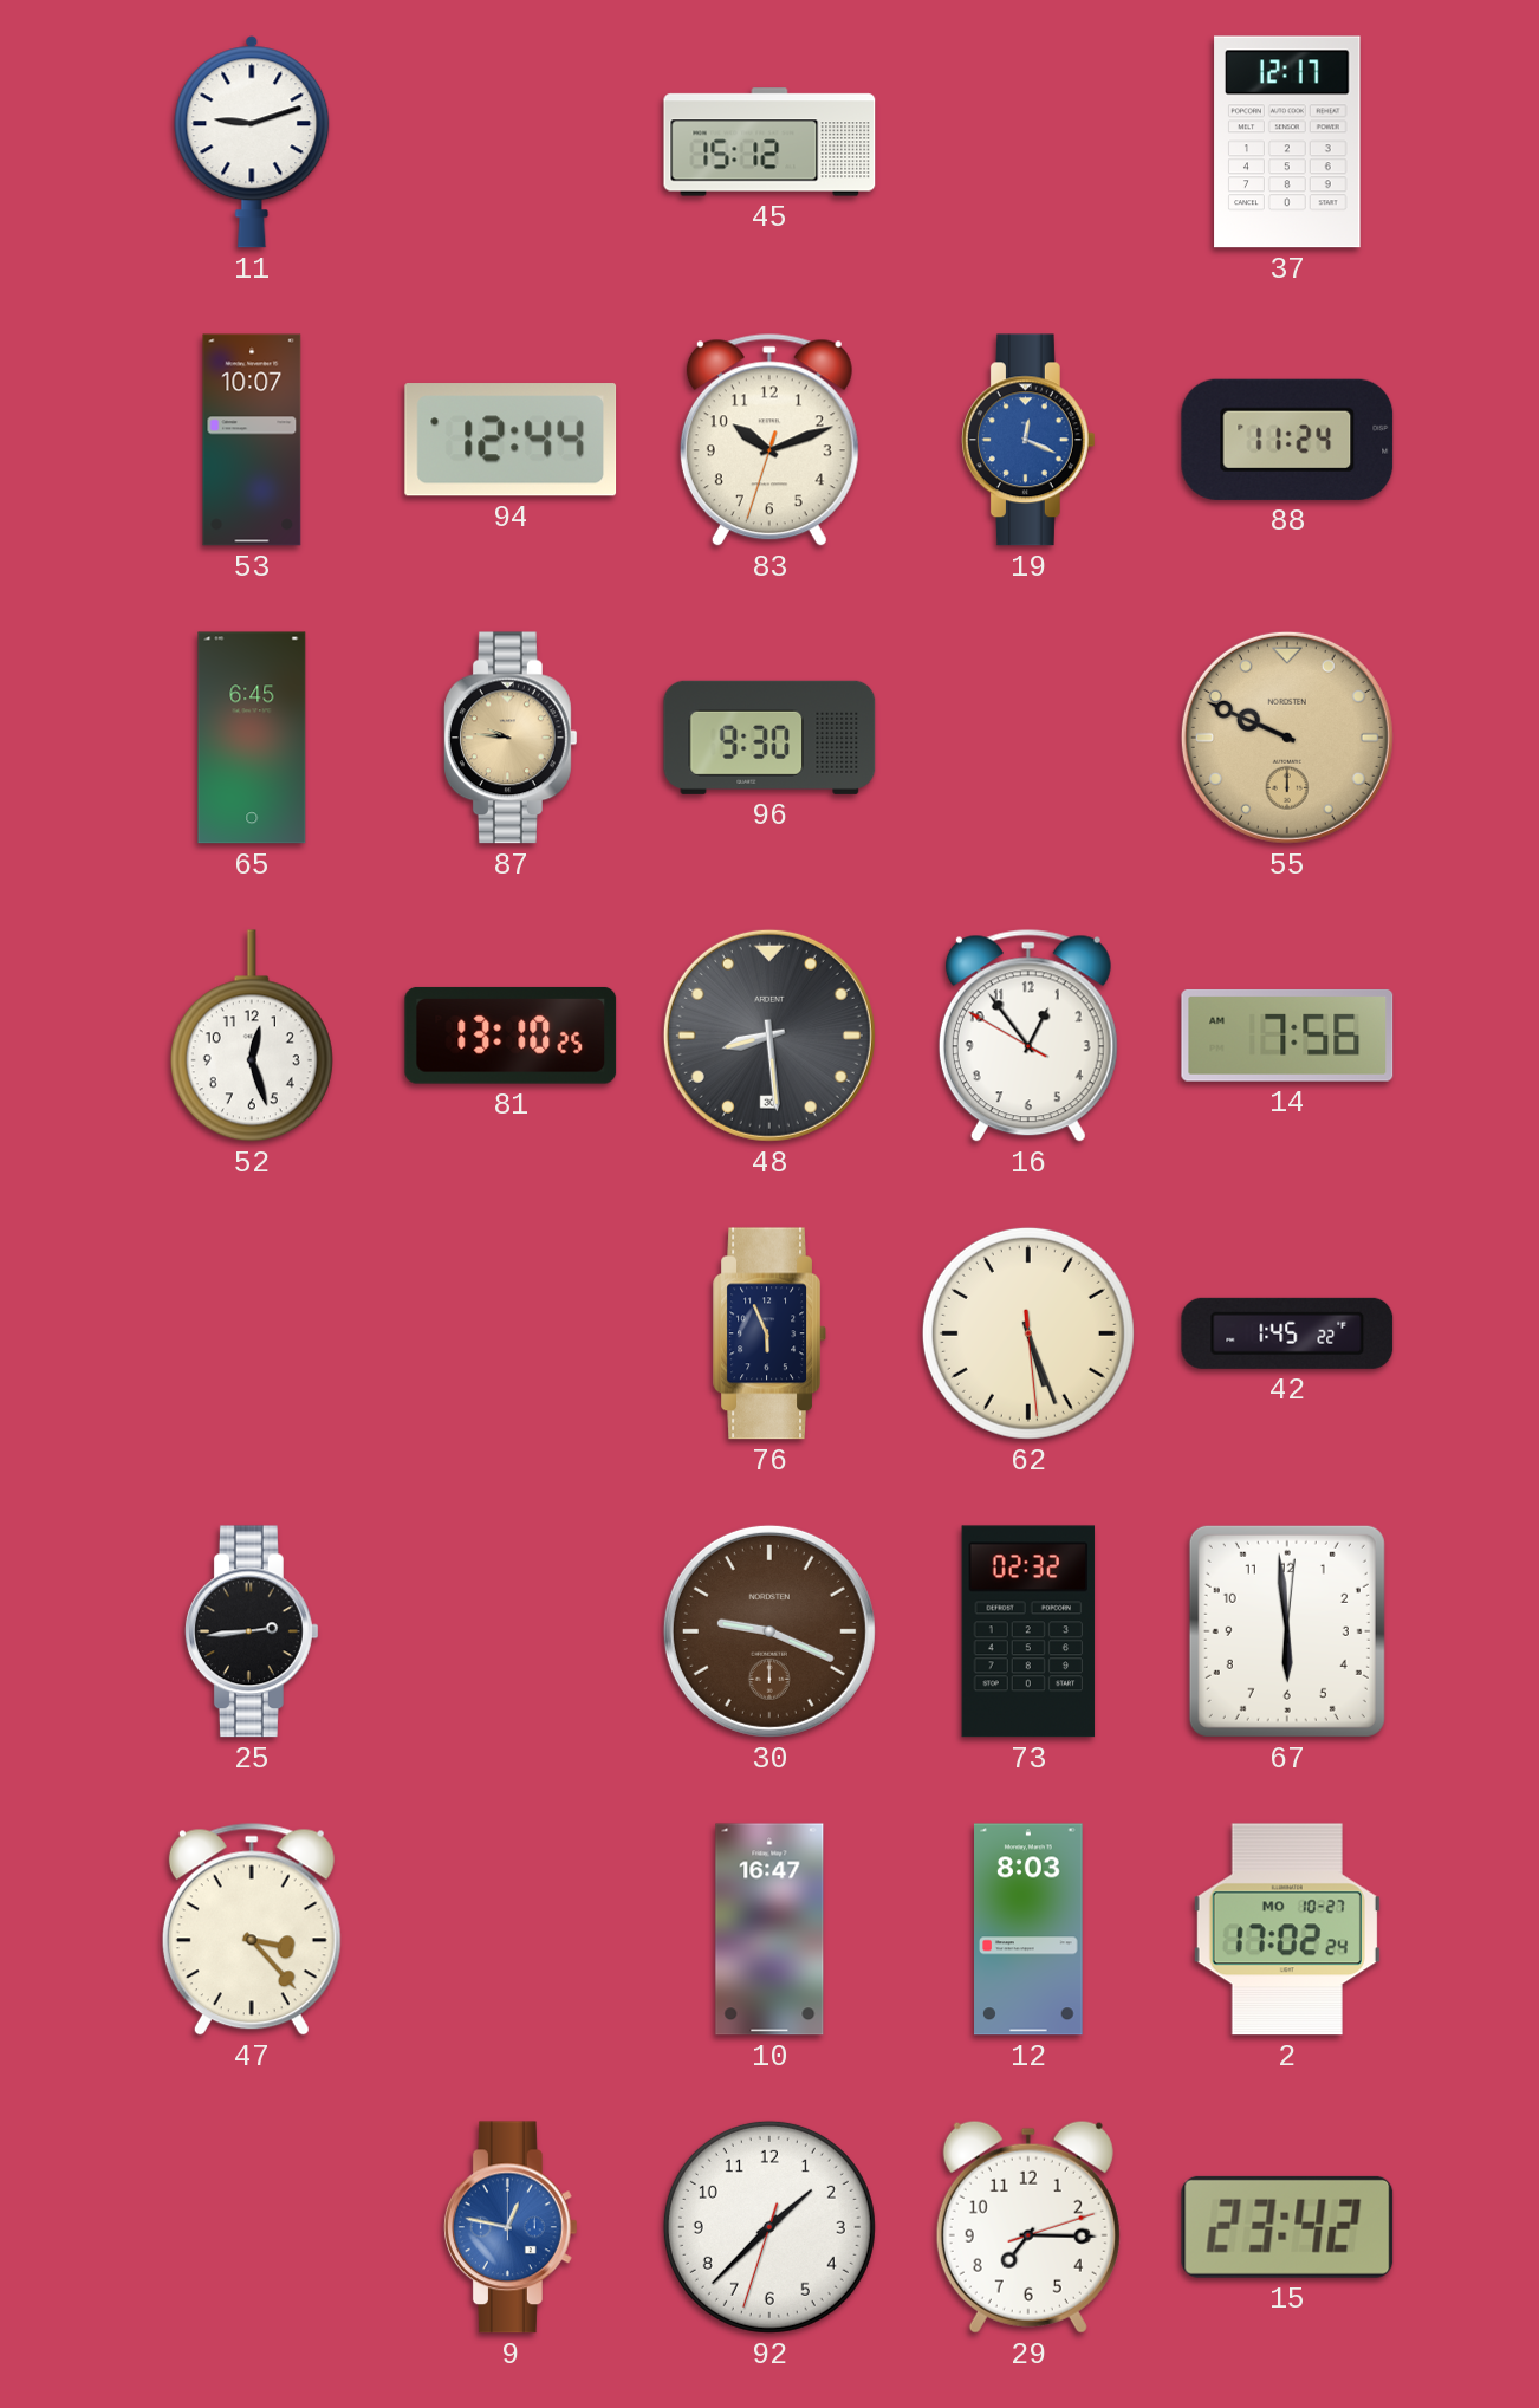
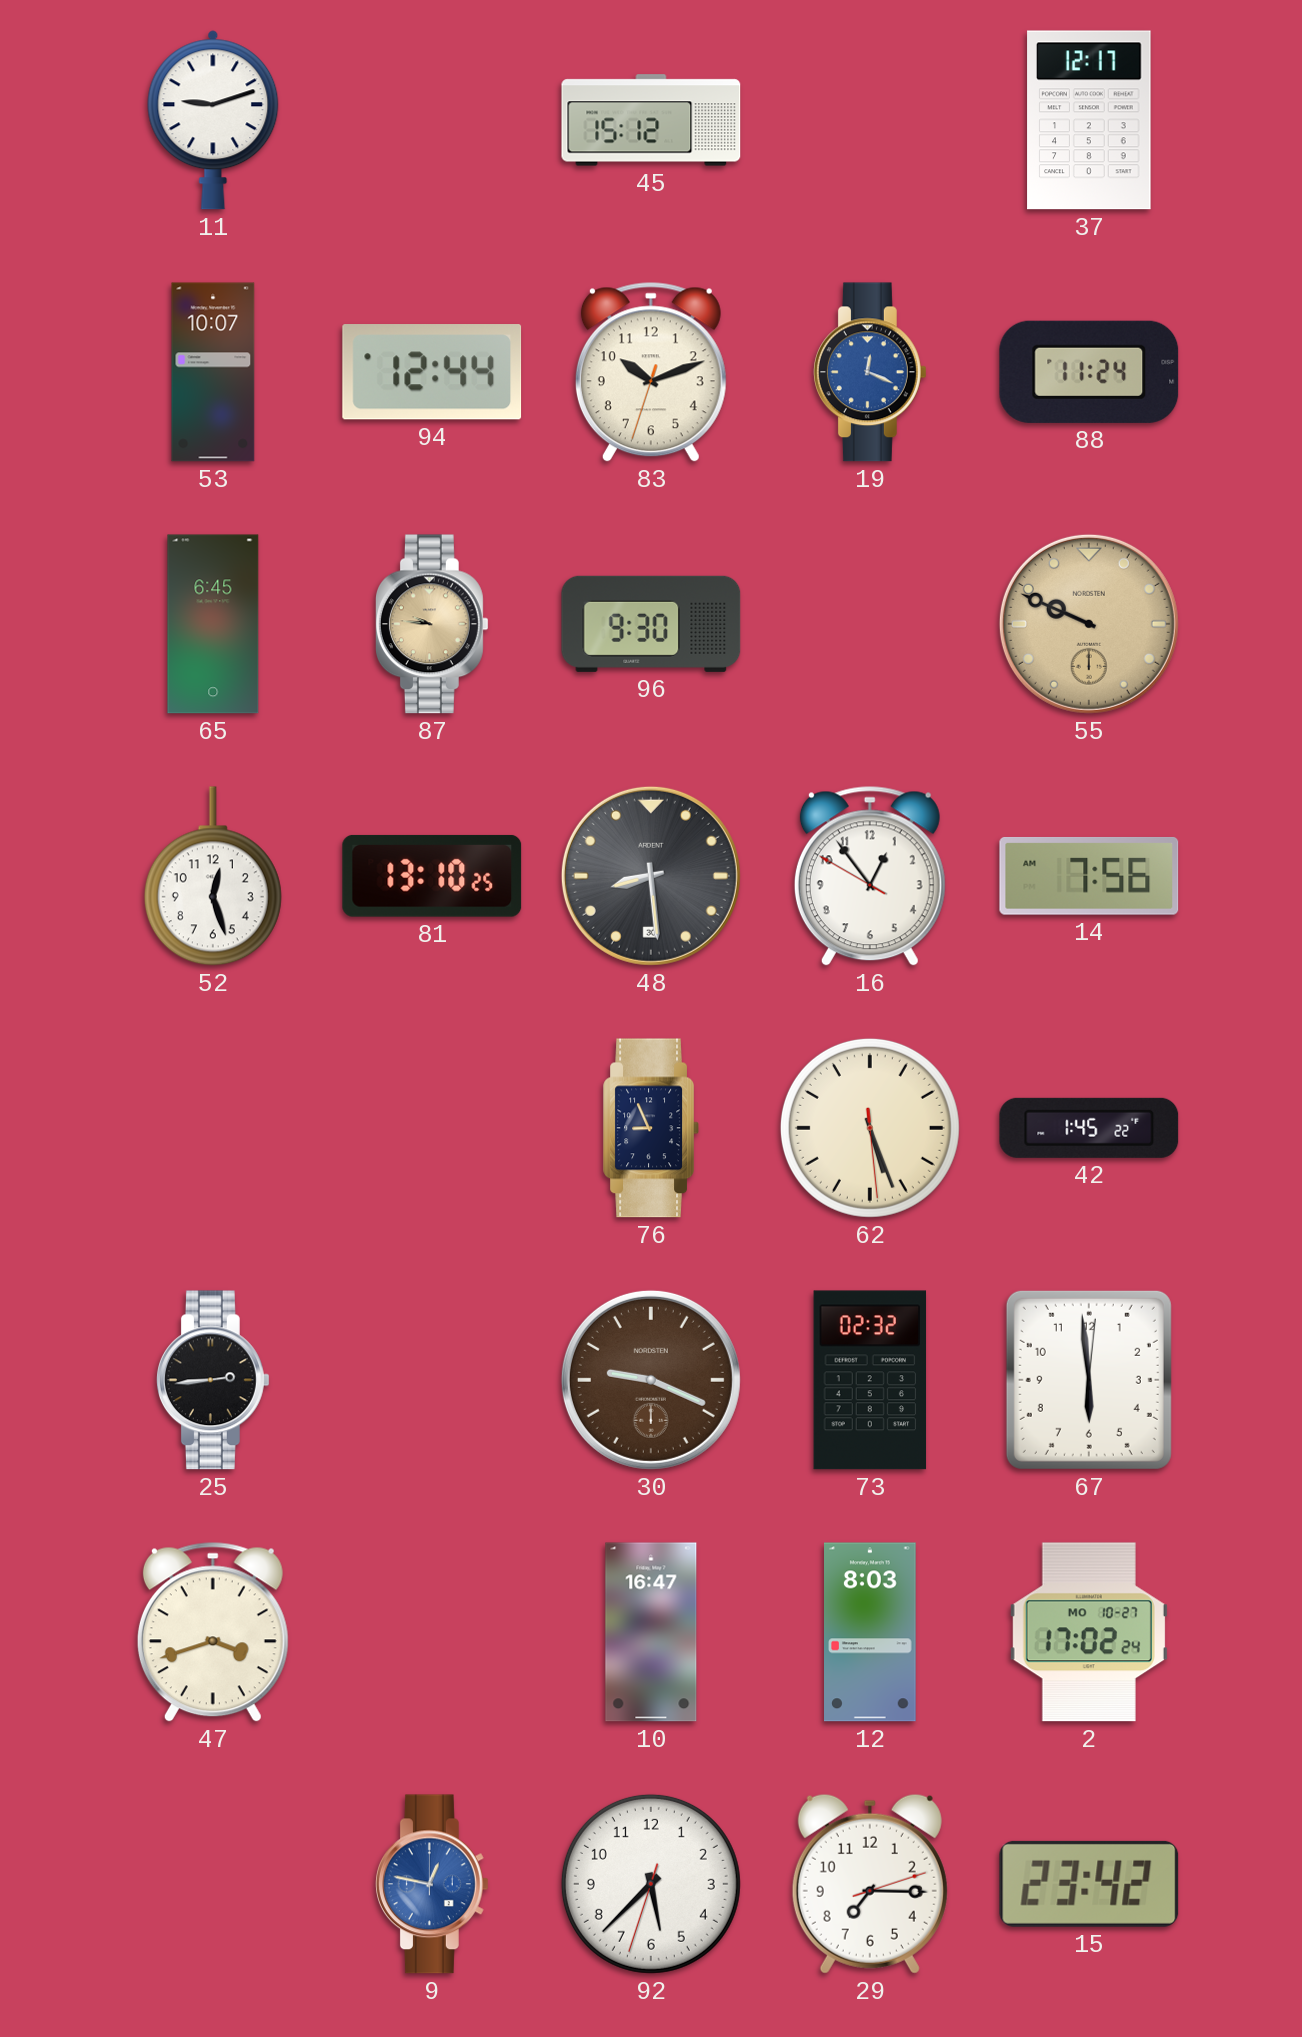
76: 5:56 -> 8:56
47: 3:23 -> 3:42
92: 1:37 -> 5:37
